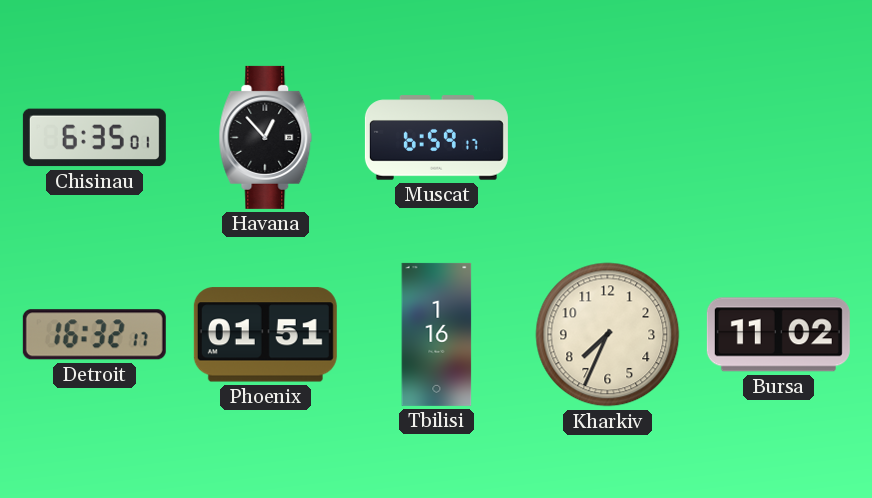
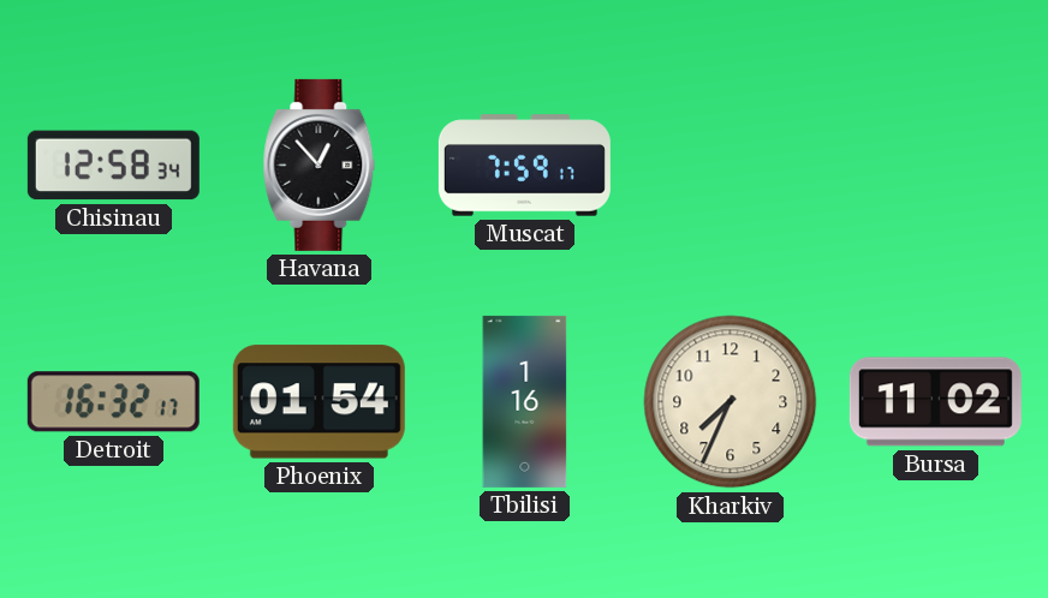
Chisinau: 6:35 -> 12:58
Muscat: 6:59 -> 7:59
Phoenix: 01:51 -> 01:54
